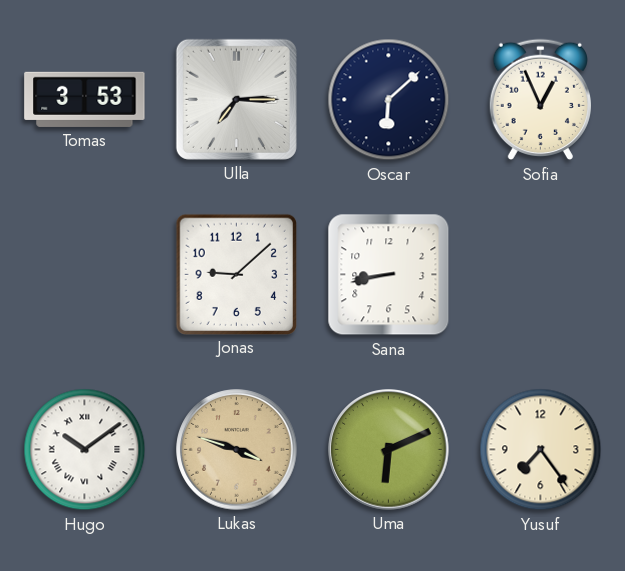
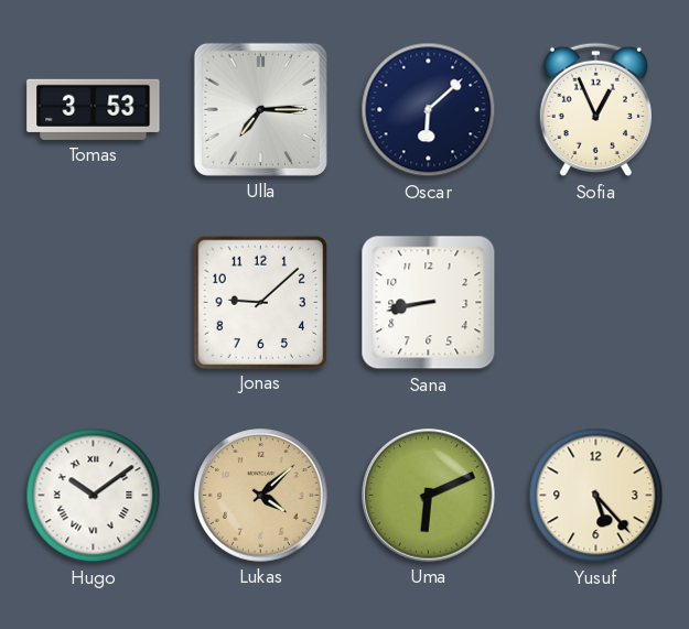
Lukas: 3:48 -> 4:08
Yusuf: 7:24 -> 5:23
